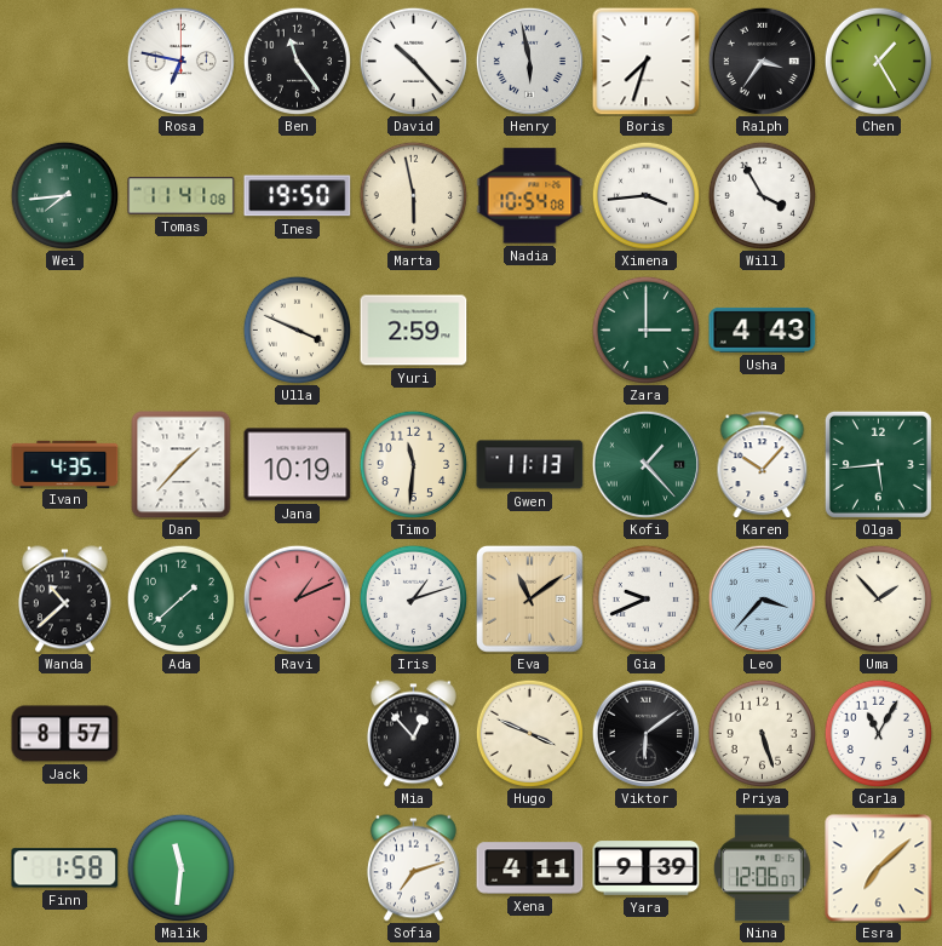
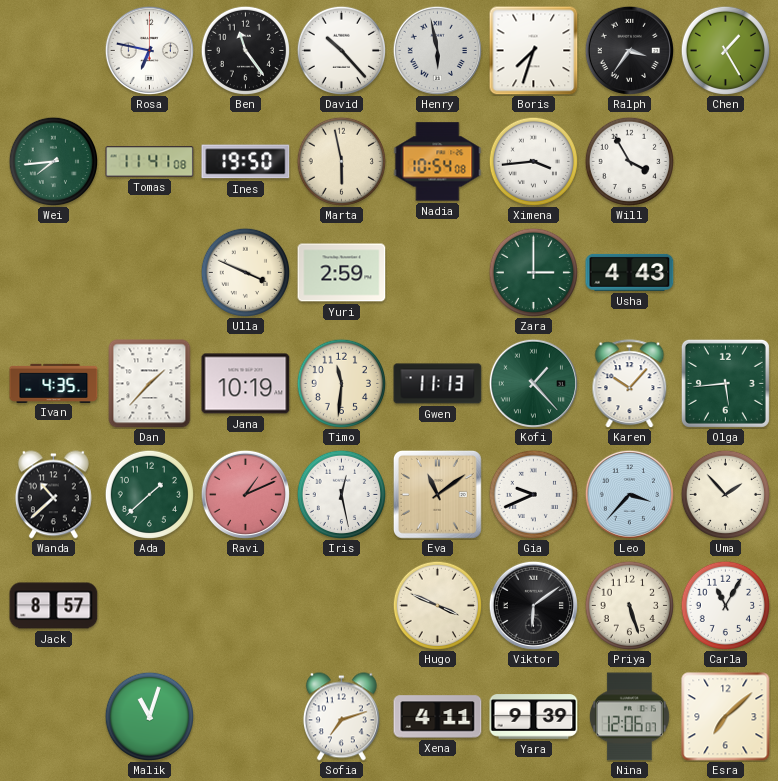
Iris: 1:12 -> 12:28
Mia: 12:53 -> none
Finn: 1:58 -> none
Malik: 11:31 -> 11:03
